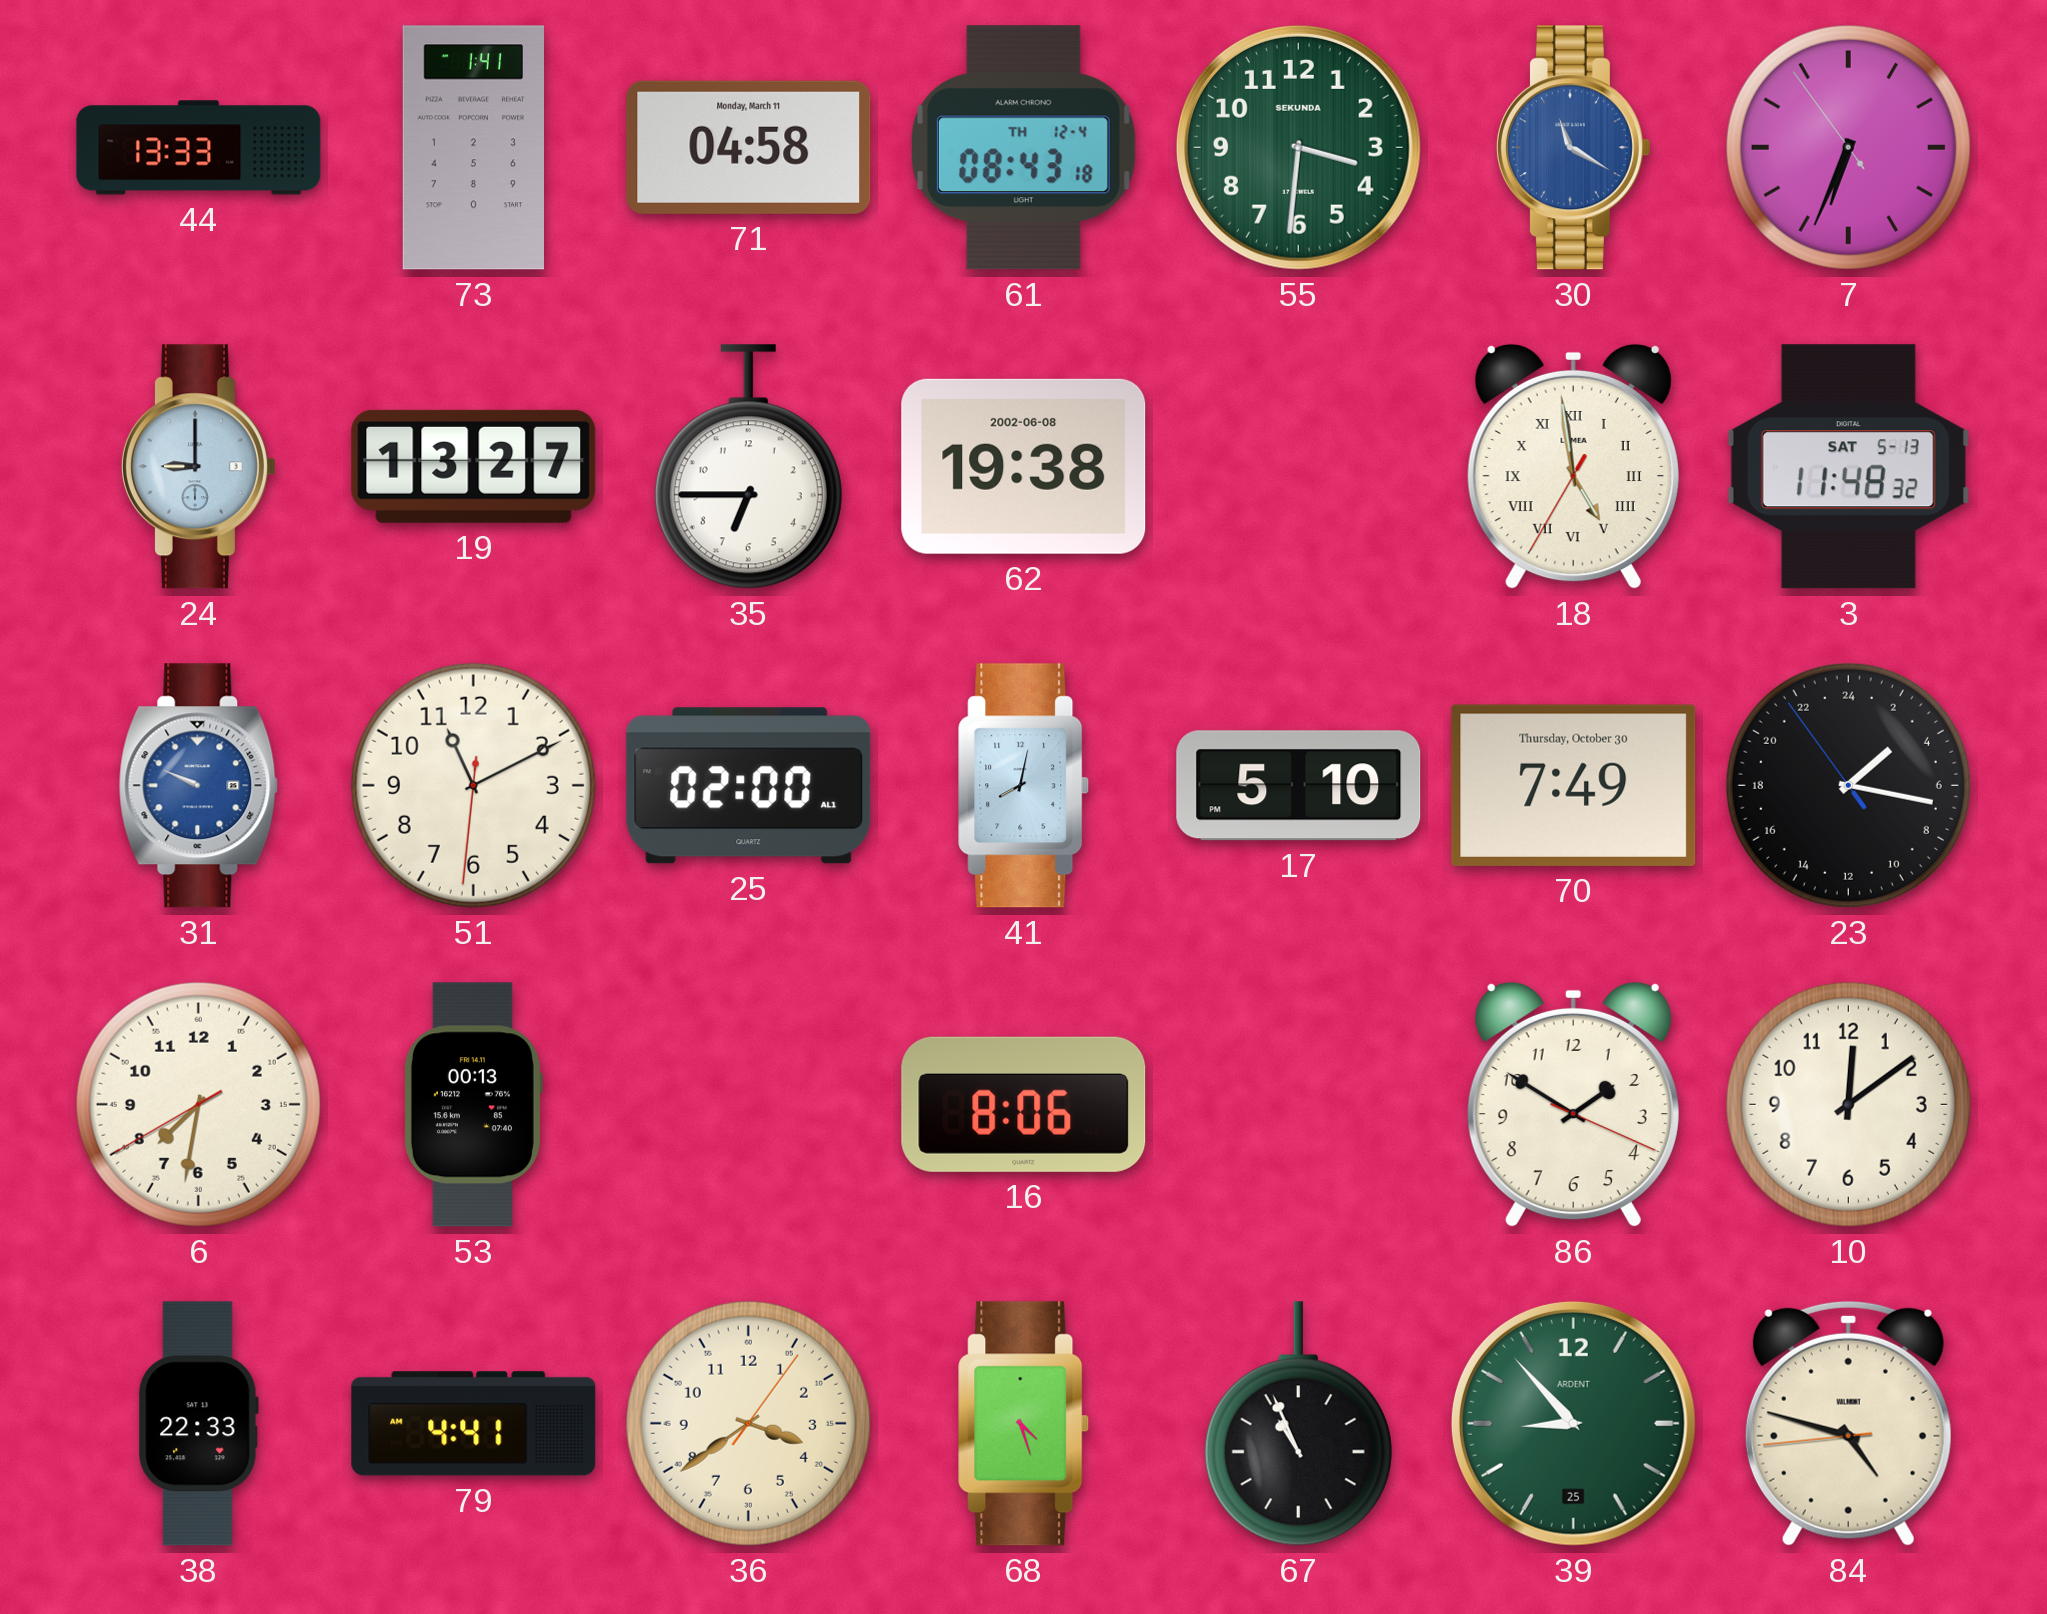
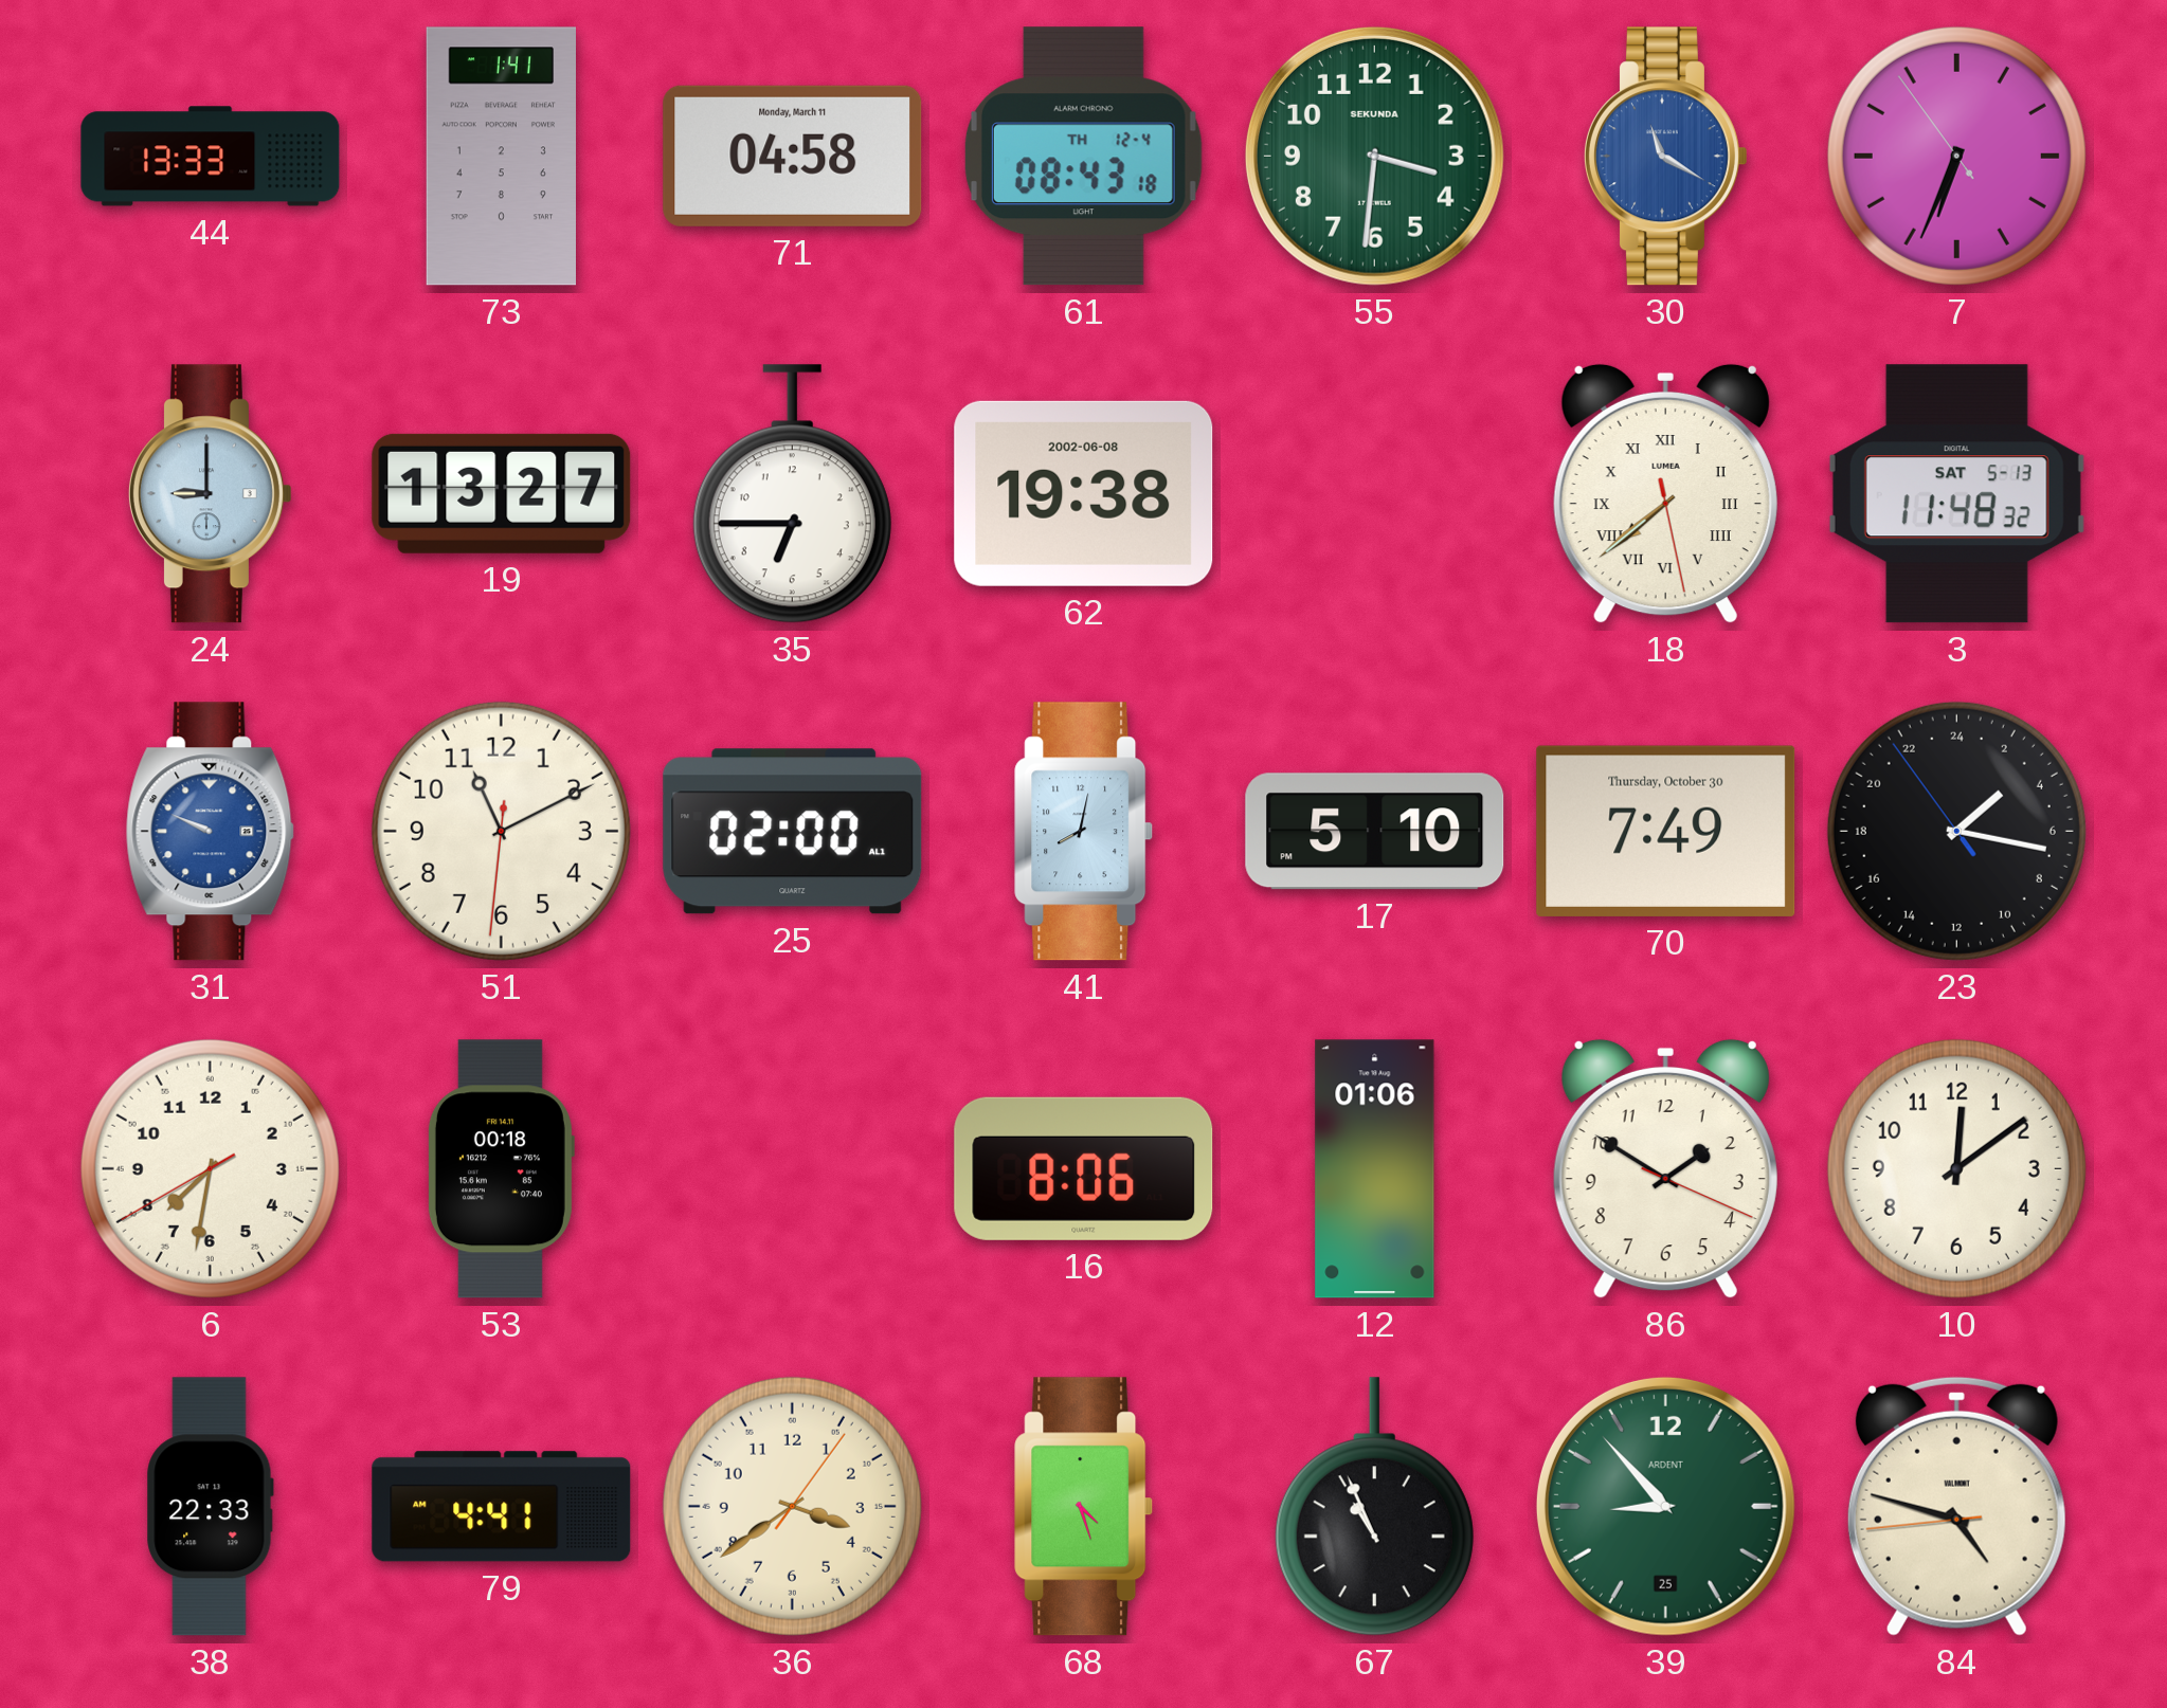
18: 4:58 -> 7:38
53: 00:13 -> 00:18
12: none -> 01:06
